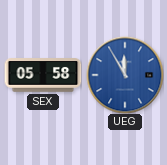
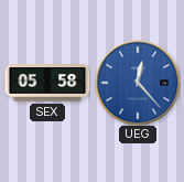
UEG: 11:55 -> 12:23
